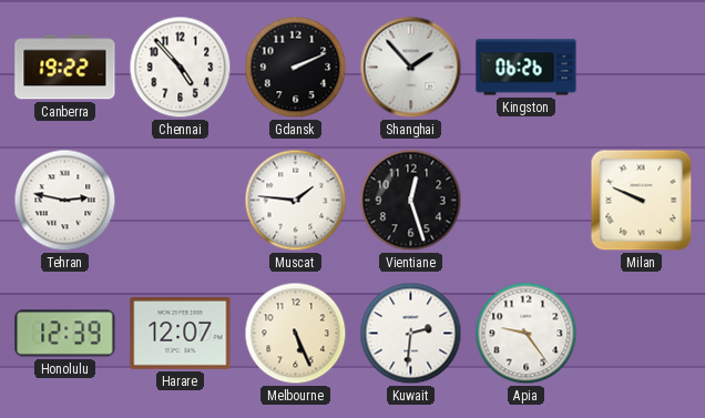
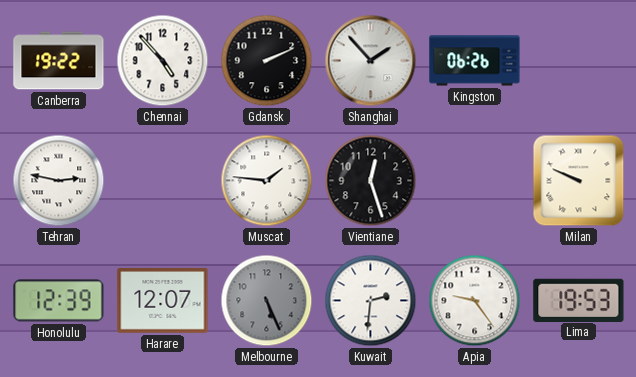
Melbourne dial: cream -> grey
Lima: none -> 19:53
